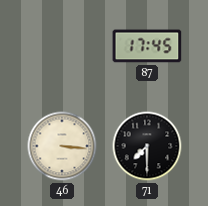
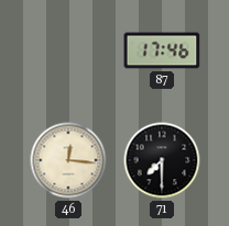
87: 17:45 -> 17:46
46: 3:16 -> 12:16
